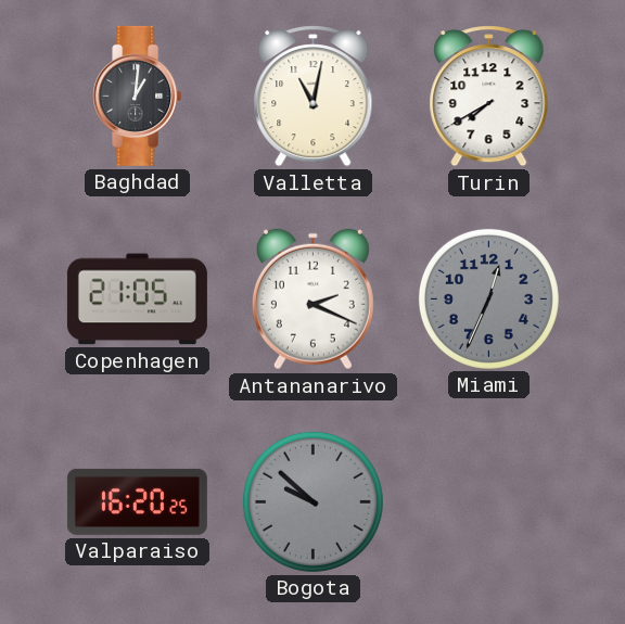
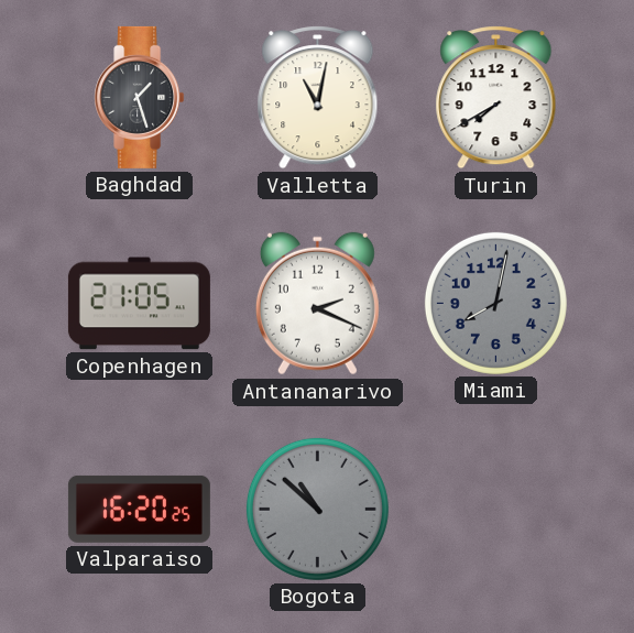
Baghdad: 1:01 -> 1:27
Miami: 12:34 -> 8:02
Bogota: 9:52 -> 10:52
